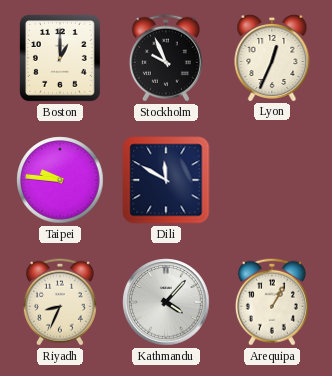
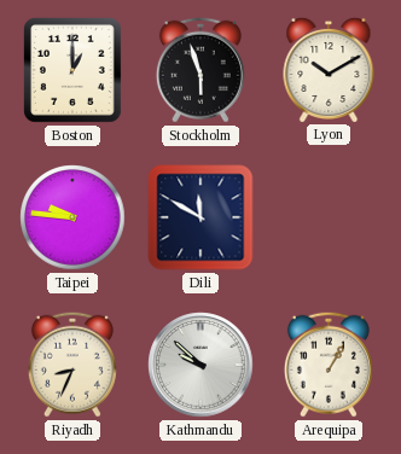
Stockholm: 9:56 -> 5:57
Lyon: 12:34 -> 10:10
Kathmandu: 4:07 -> 9:52
